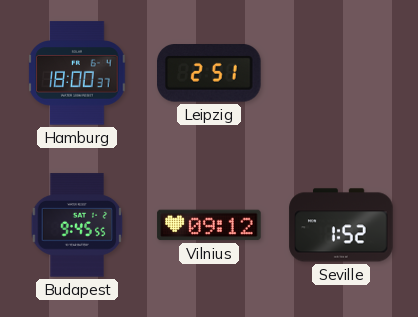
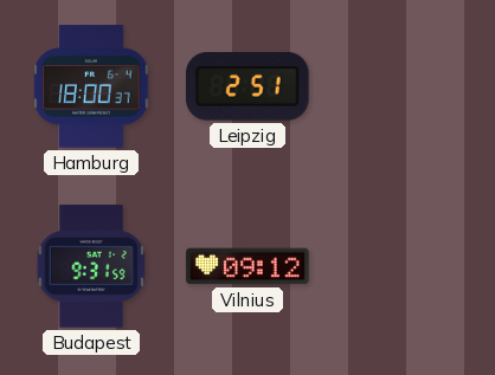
Budapest: 9:45 -> 9:31
Seville: 1:52 -> none
